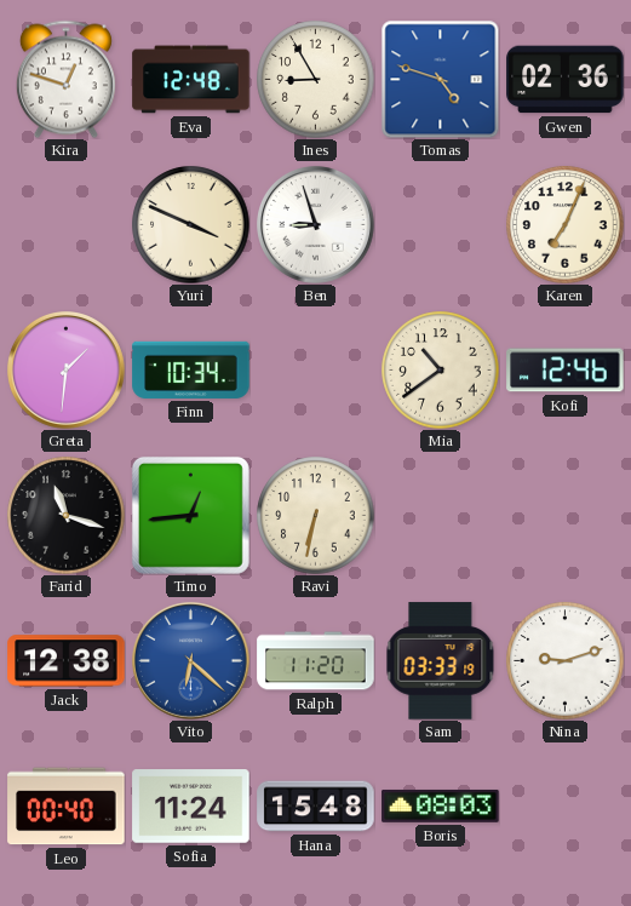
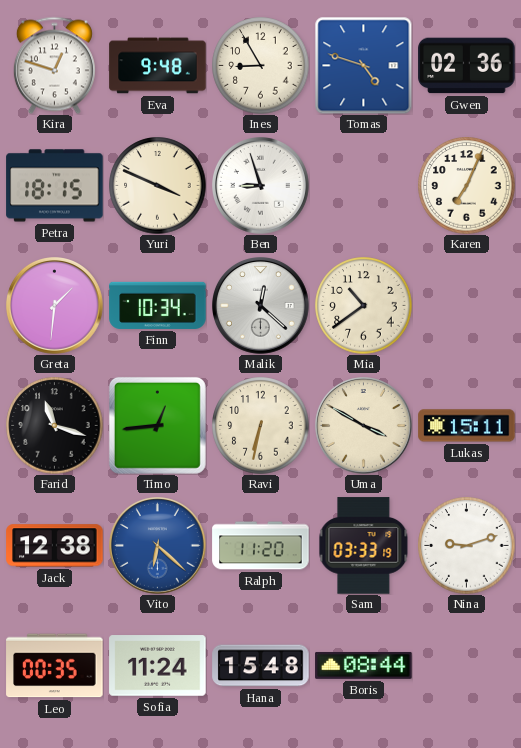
Eva: 12:48 -> 9:48
Petra: none -> 18:15
Malik: none -> 12:22
Kofi: 12:46 -> none
Uma: none -> 3:50
Lukas: none -> 15:11
Leo: 00:40 -> 00:35
Boris: 08:03 -> 08:44
